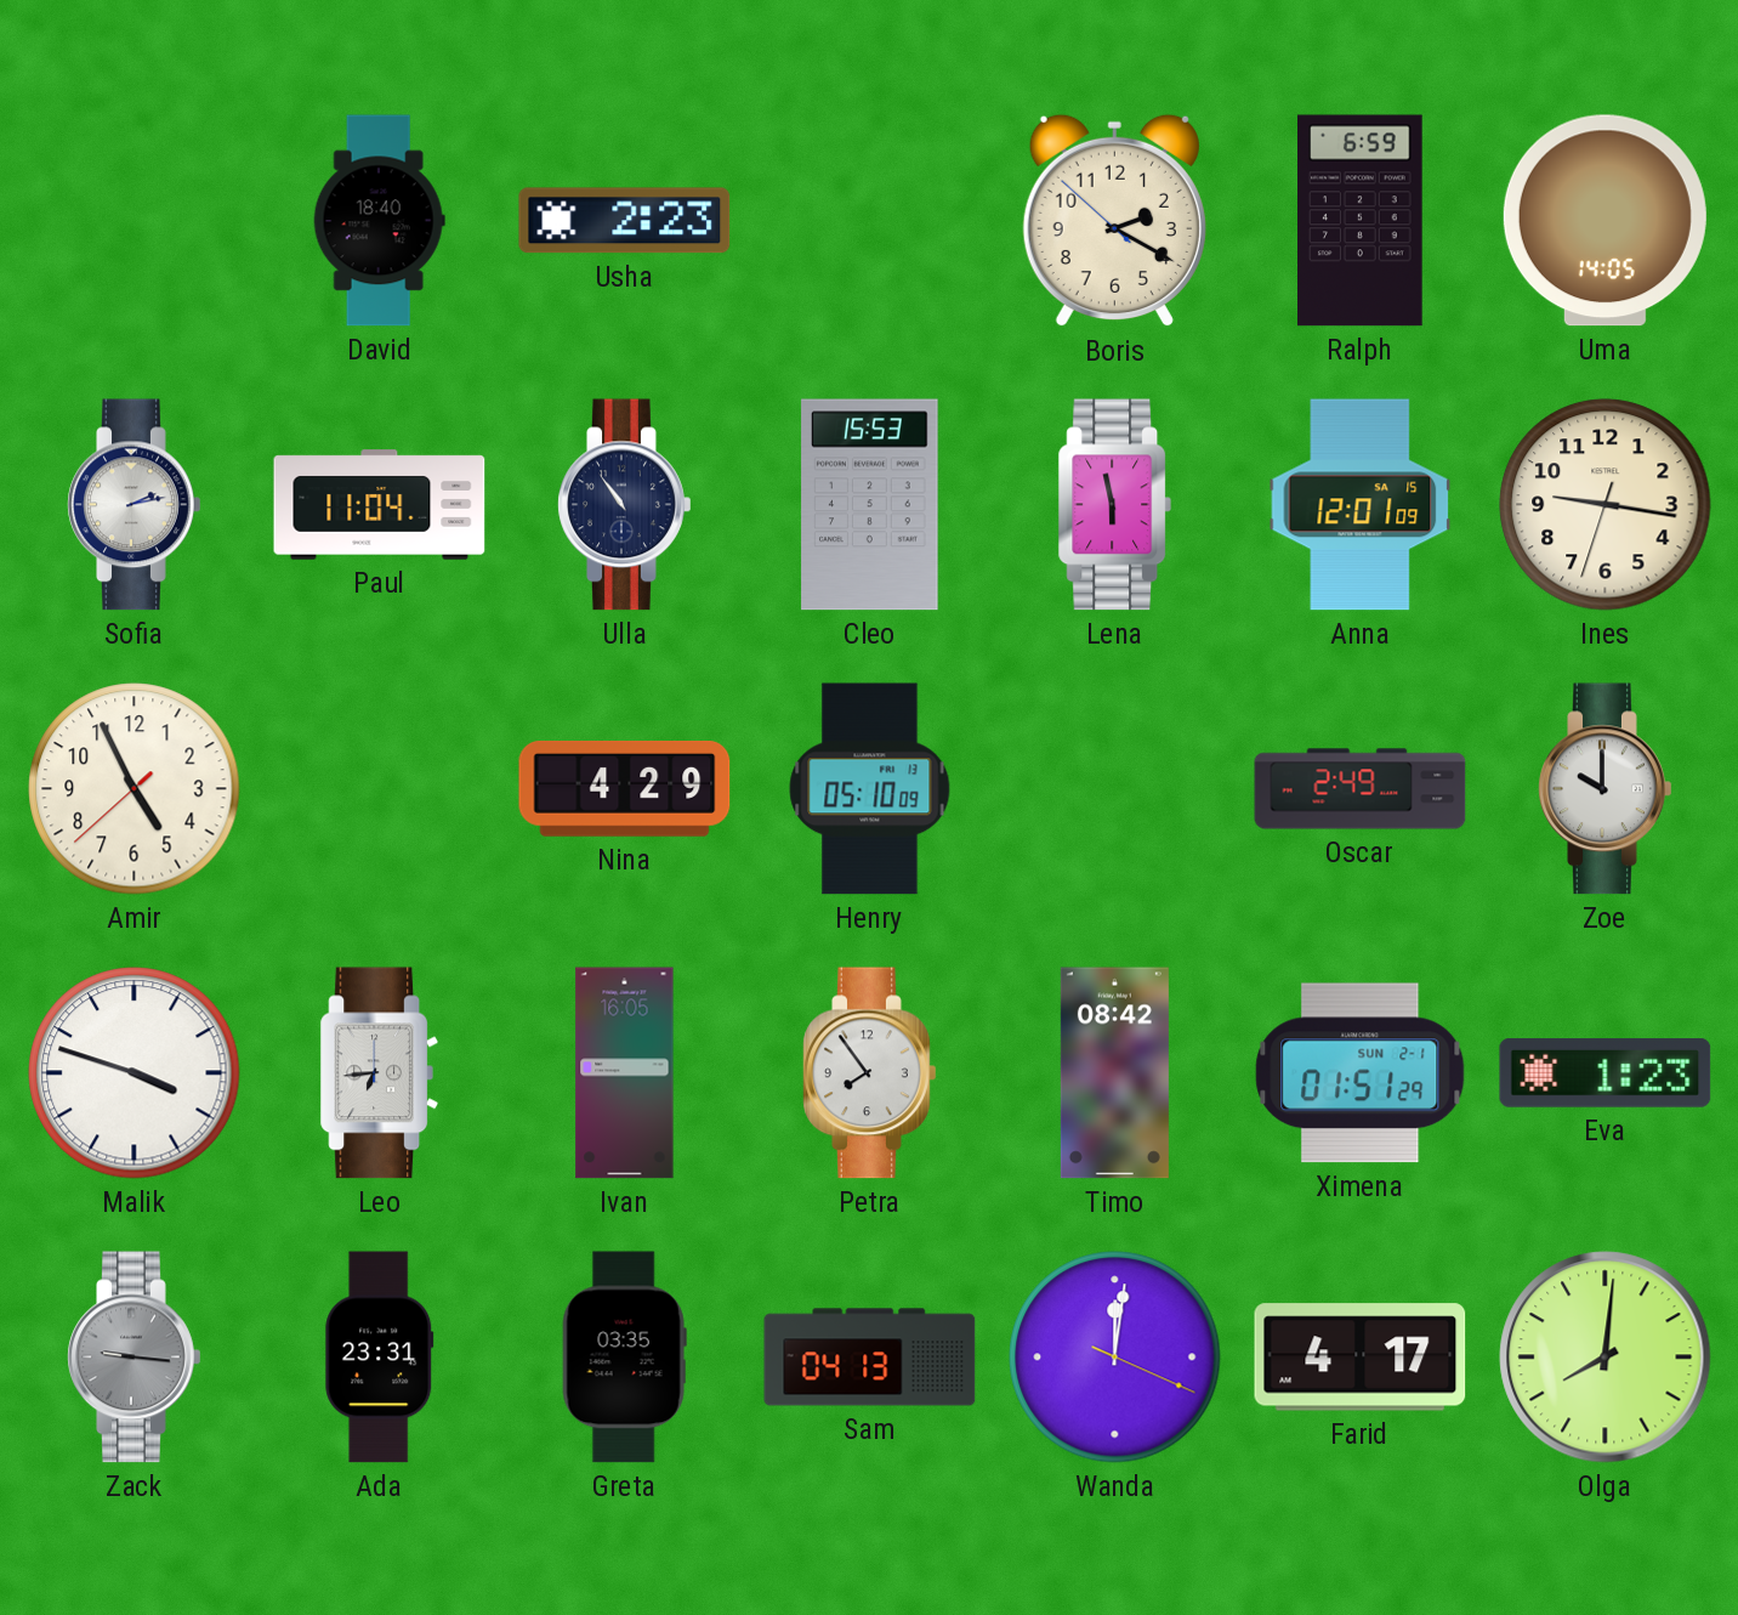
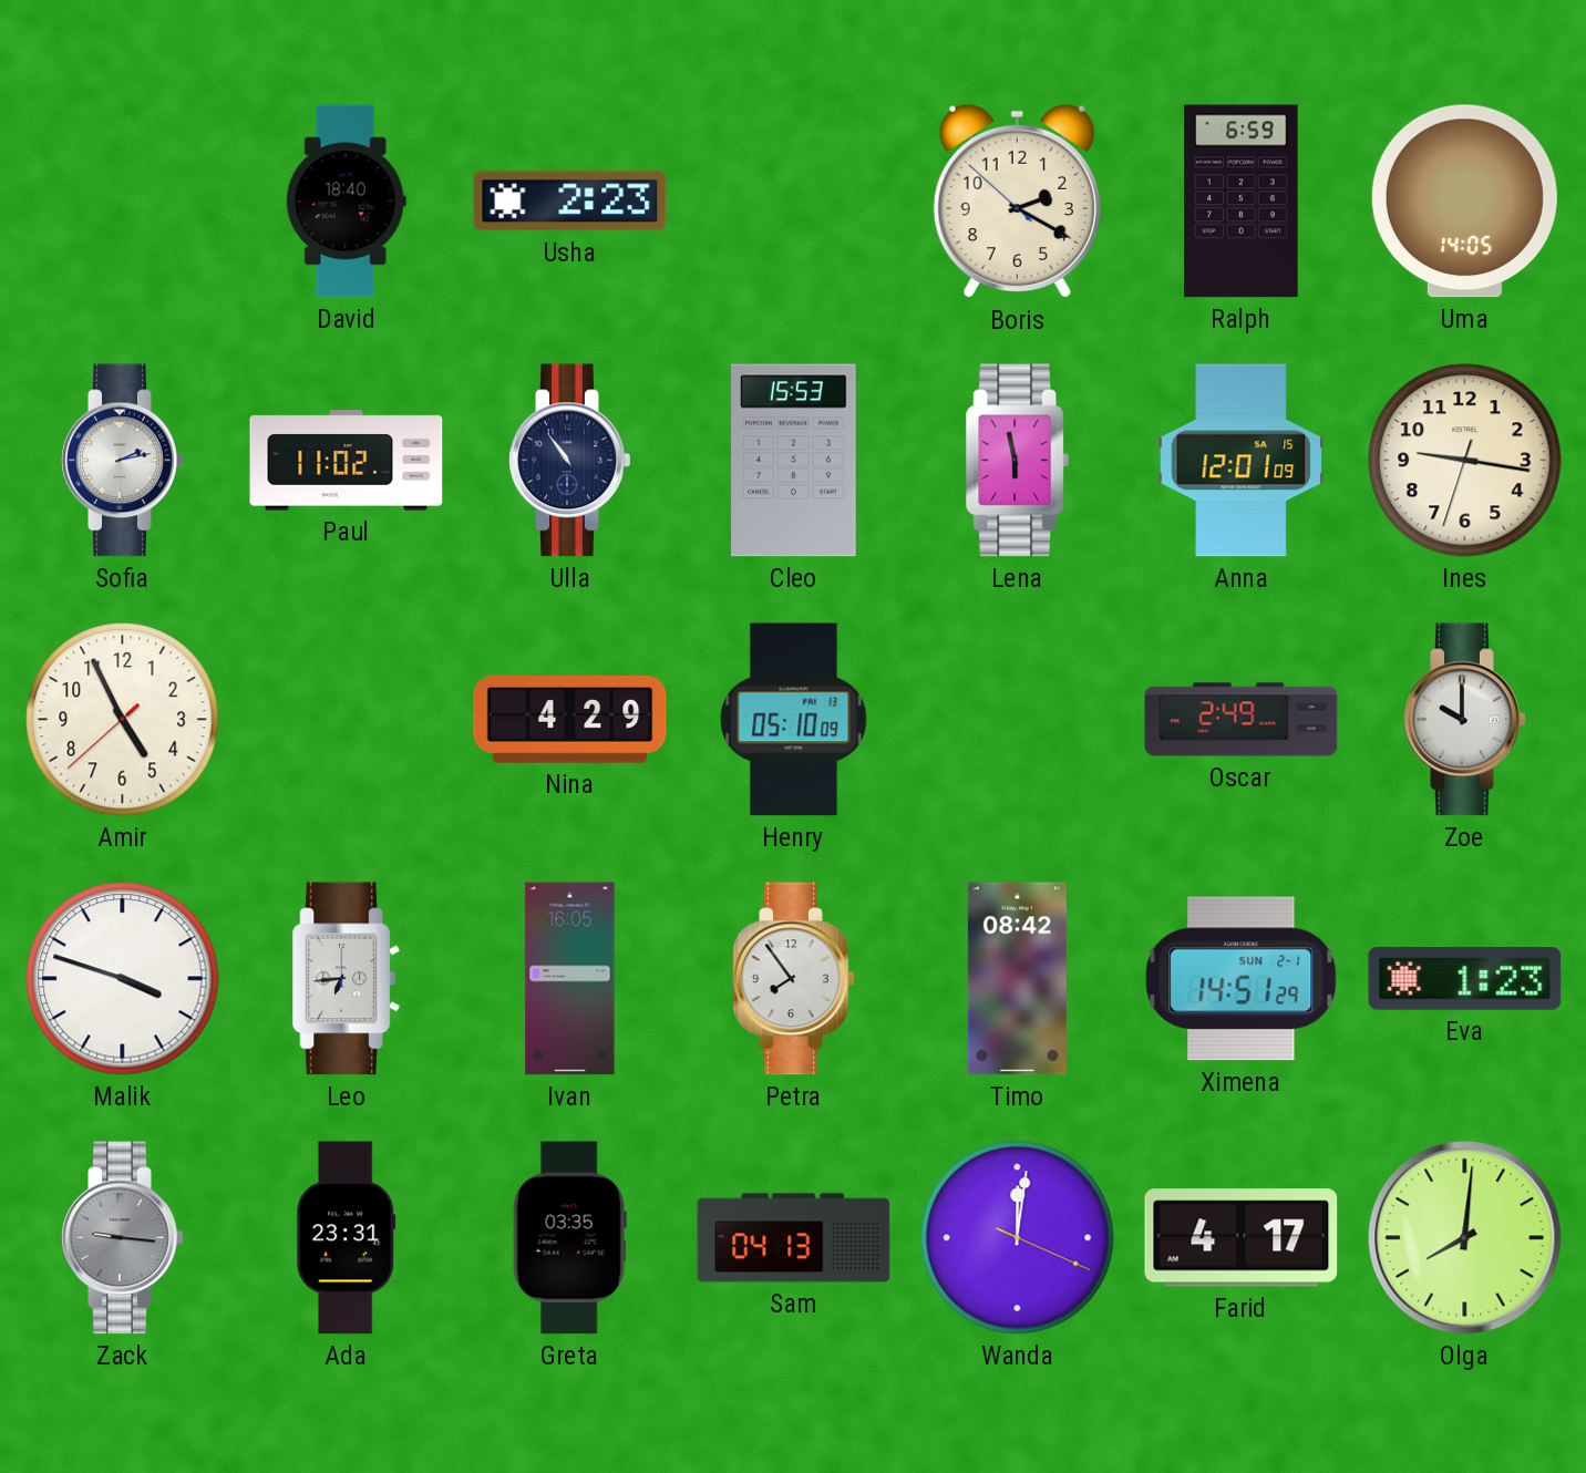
Paul: 11:04 -> 11:02
Ximena: 01:51 -> 14:51
